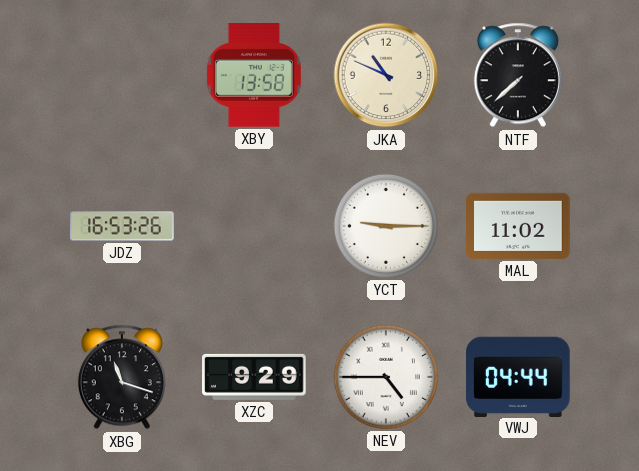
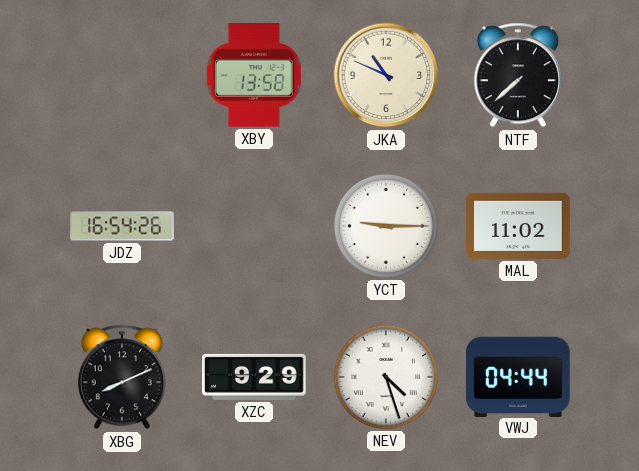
JDZ: 16:53 -> 16:54
XBG: 11:18 -> 8:11
NEV: 4:45 -> 4:27
